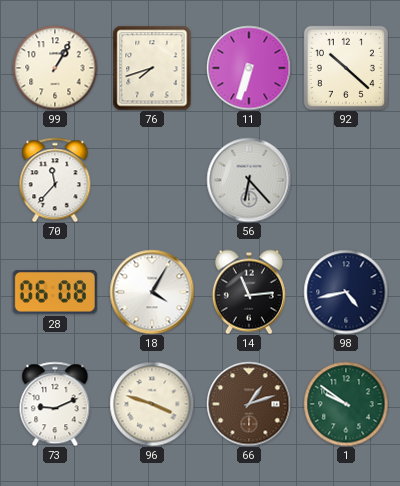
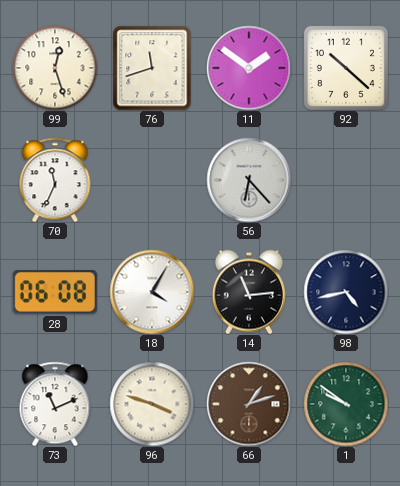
99: 1:05 -> 12:27
76: 7:42 -> 11:42
11: 6:33 -> 1:51
70: 11:37 -> 11:34
73: 9:11 -> 11:11
